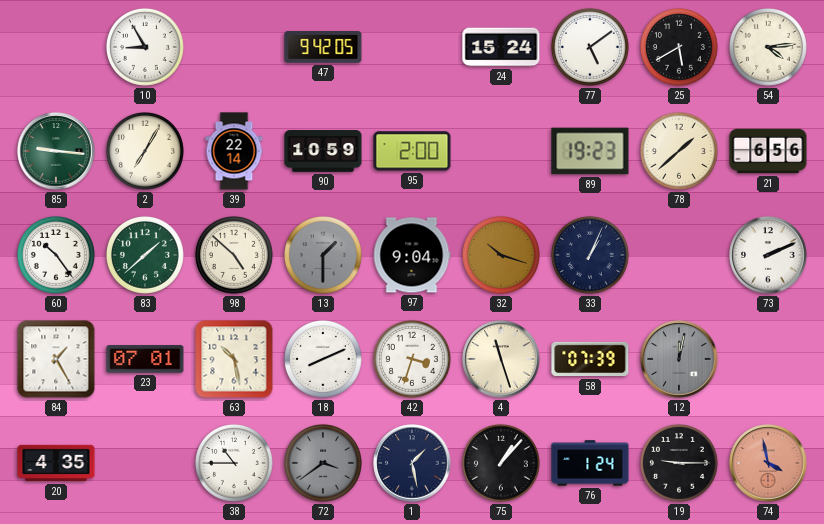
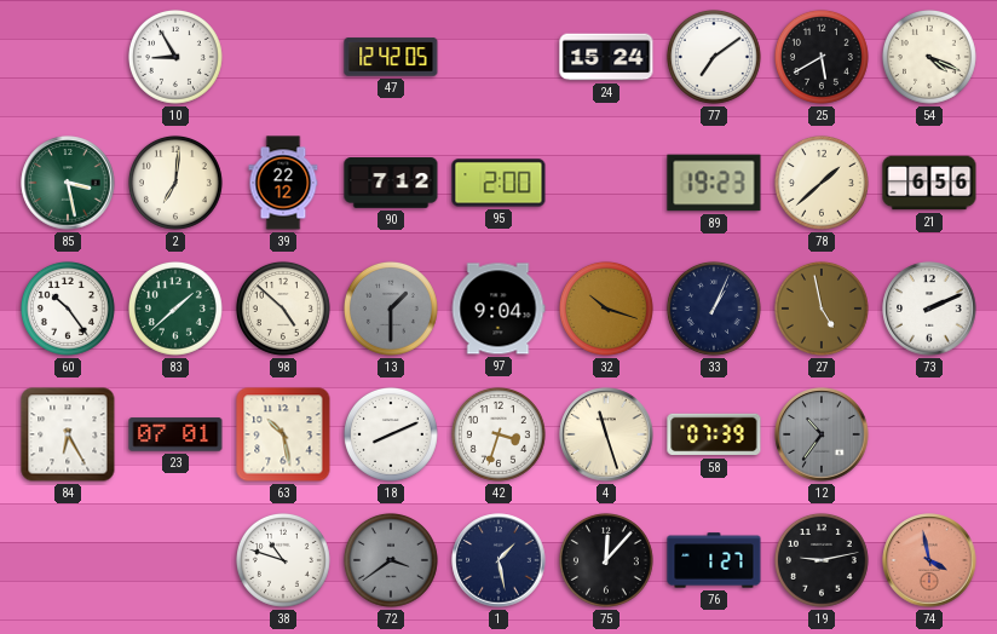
47: 9:42 -> 12:42
77: 5:09 -> 7:09
54: 4:14 -> 4:19
85: 9:16 -> 3:28
2: 7:05 -> 7:01
39: 22:14 -> 22:12
90: 10:59 -> 7:12
27: none -> 4:58
84: 1:25 -> 6:25
12: 12:02 -> 10:36
20: 4:35 -> none
38: 10:45 -> 10:48
75: 1:07 -> 12:07
76: 1:24 -> 1:27
19: 9:15 -> 9:13
